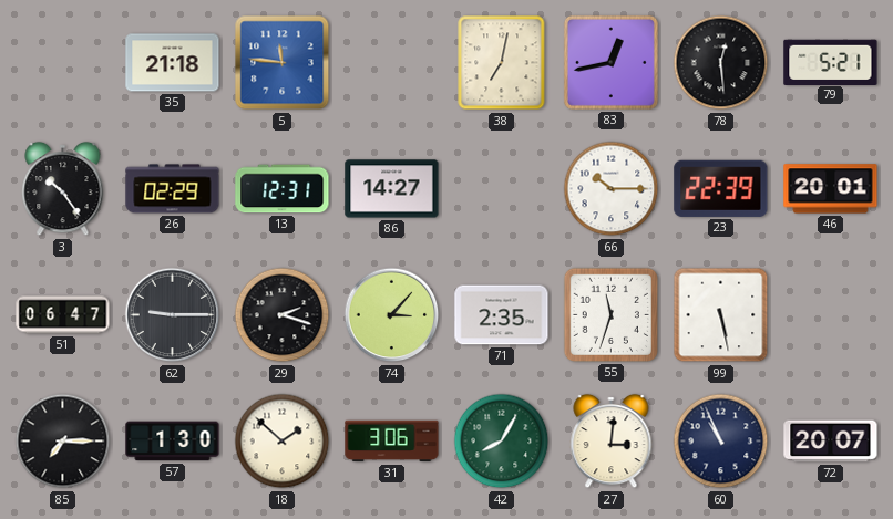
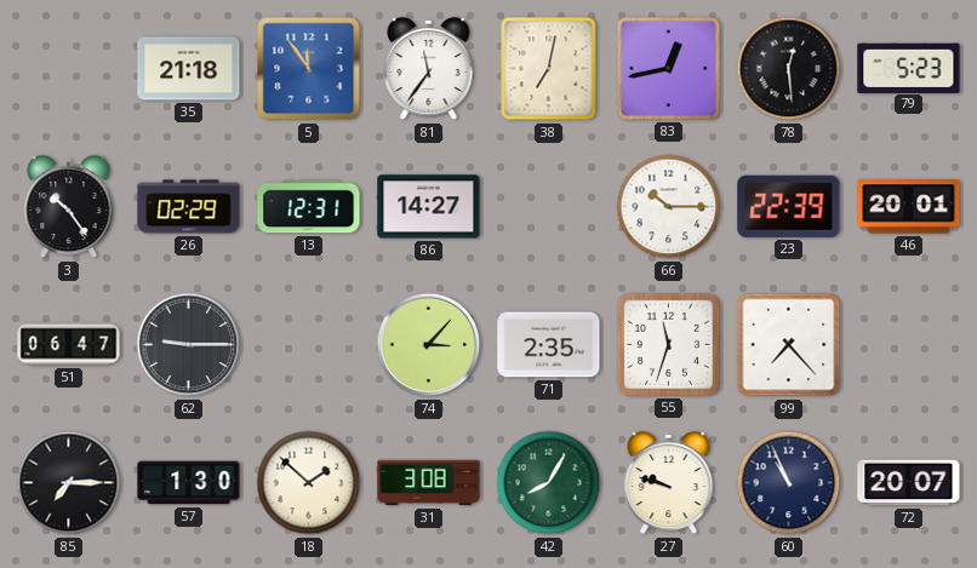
5: 11:46 -> 11:54
81: none -> 11:36
79: 5:21 -> 5:23
29: 2:18 -> none
99: 5:28 -> 7:23
31: 3:06 -> 3:08
27: 3:01 -> 9:48
